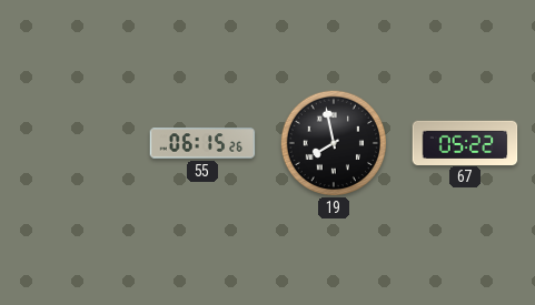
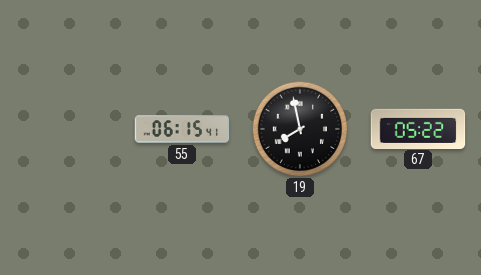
55: 06:15:26 -> 06:15:41
